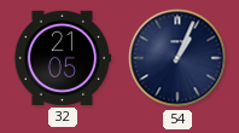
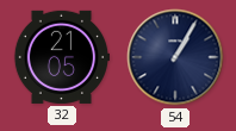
54: 1:04 -> 1:05
